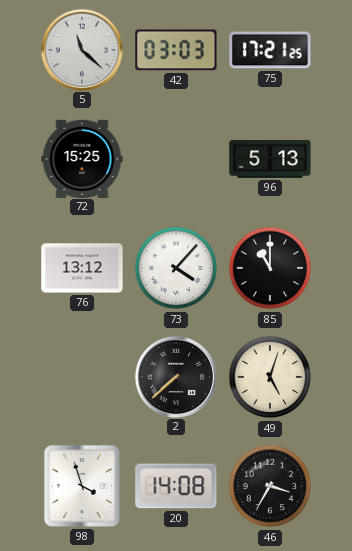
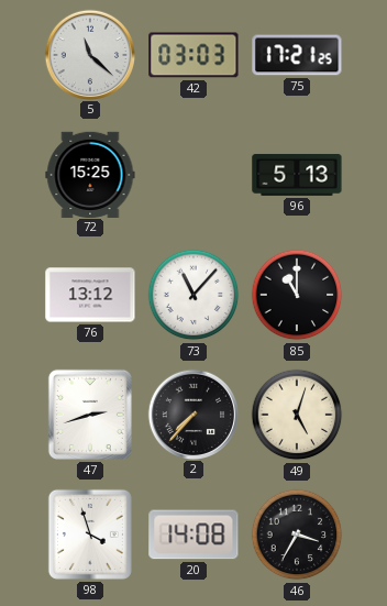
73: 4:07 -> 11:07
47: none -> 2:42
2: 7:38 -> 7:37
